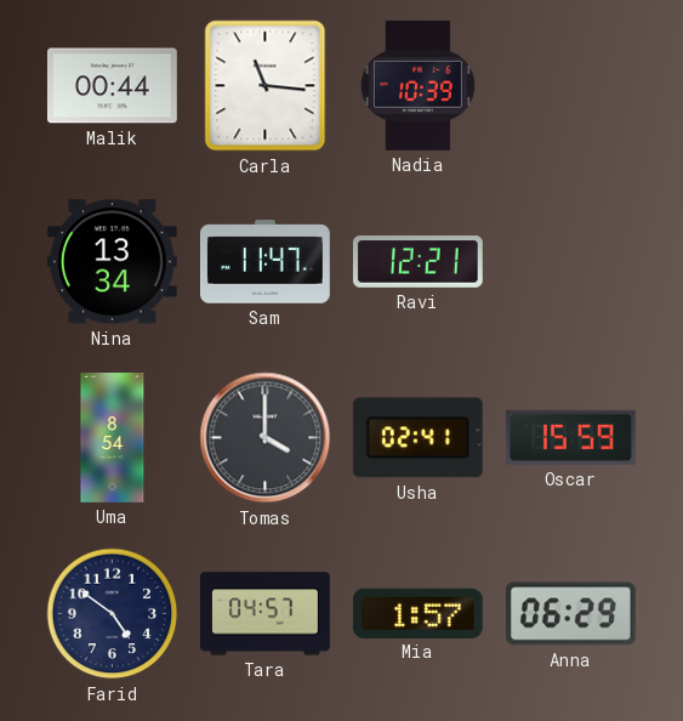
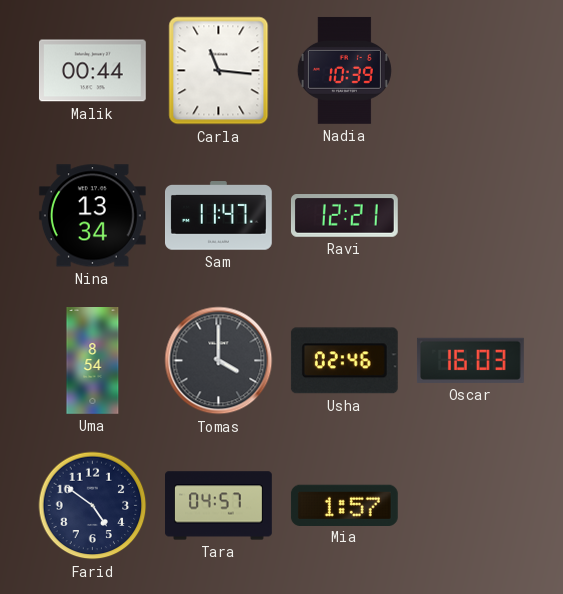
Usha: 02:41 -> 02:46
Oscar: 15:59 -> 16:03
Anna: 06:29 -> none
